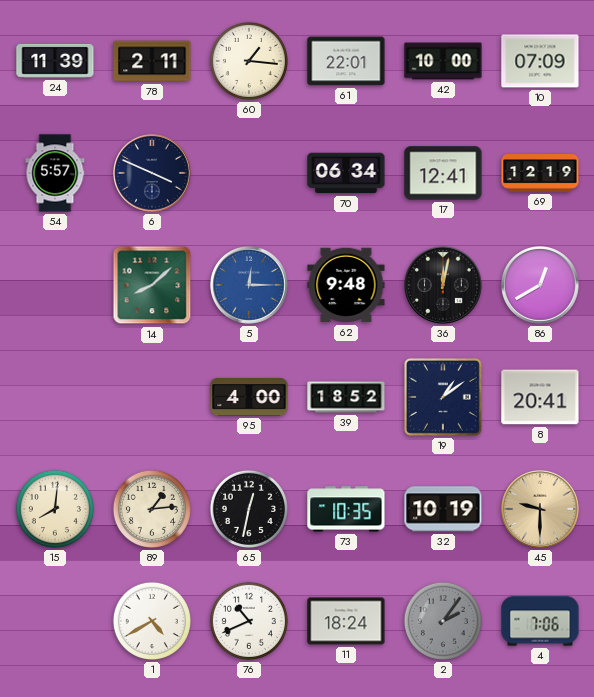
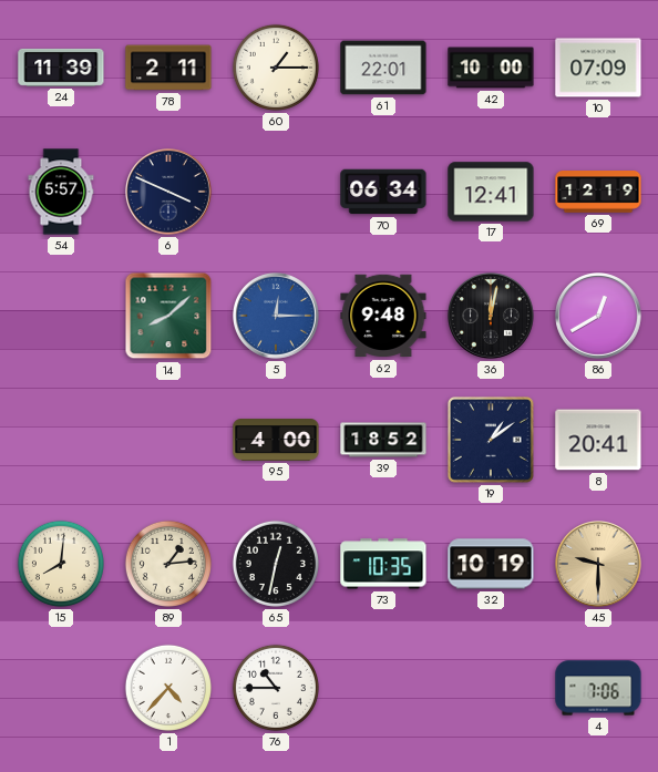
60: 1:16 -> 1:15
1: 4:40 -> 4:37
76: 10:41 -> 10:45
11: 18:24 -> none
2: 2:06 -> none
